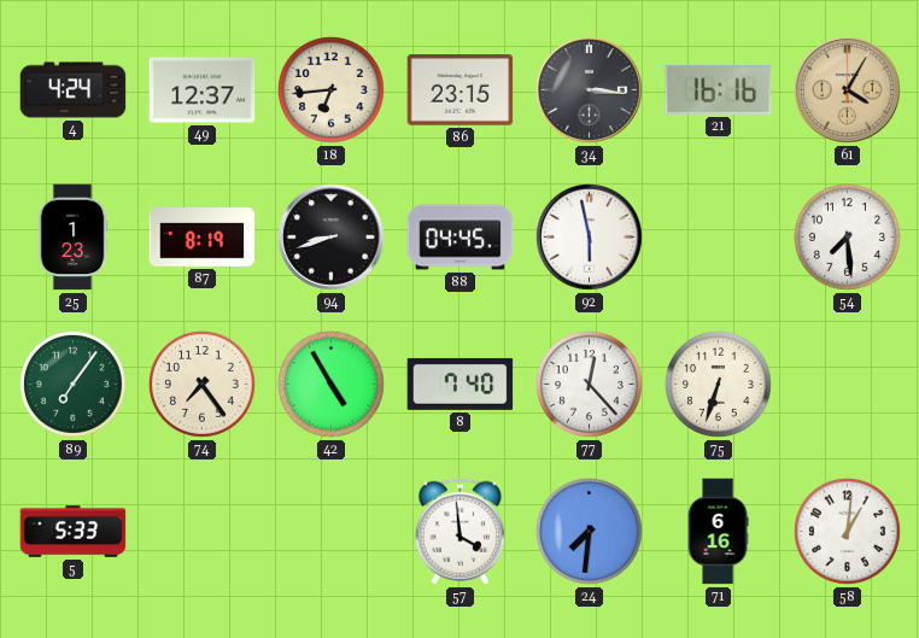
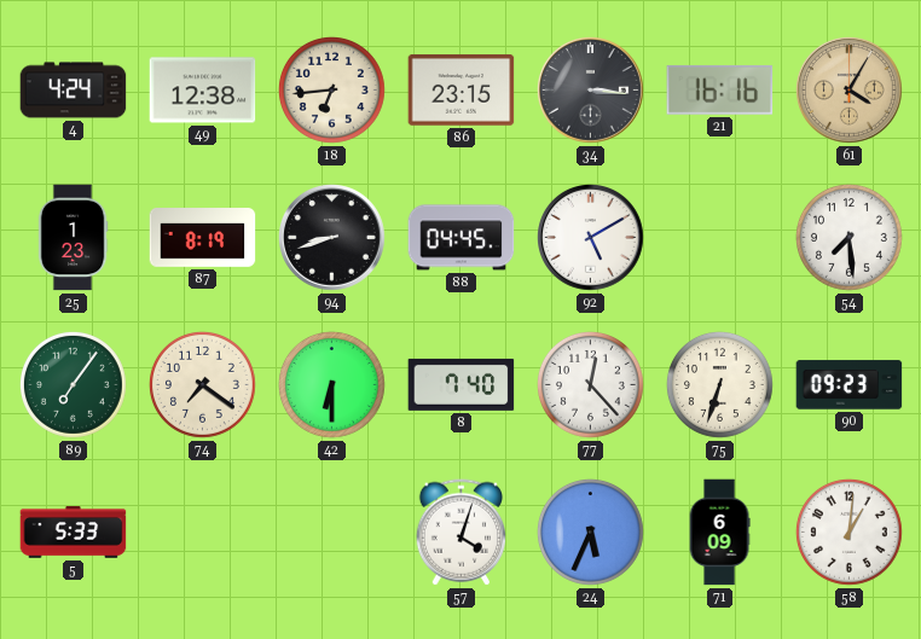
49: 12:37 -> 12:38
92: 5:58 -> 5:10
74: 7:24 -> 7:21
42: 4:55 -> 6:30
90: none -> 09:23
57: 3:59 -> 4:03
24: 7:31 -> 5:34
71: 6:16 -> 6:09
